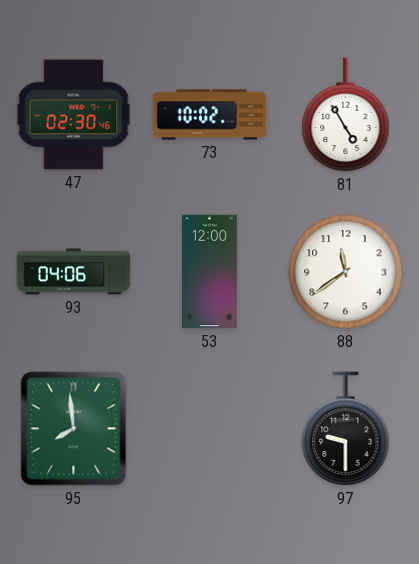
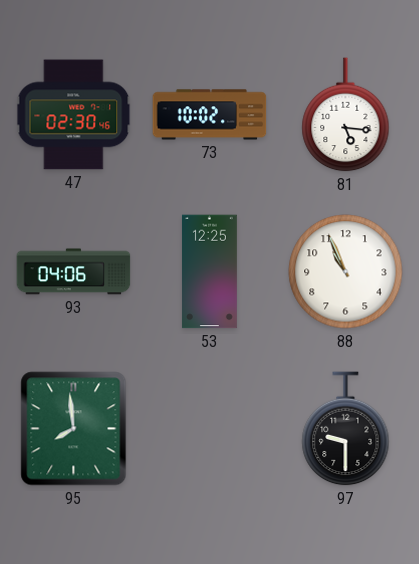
81: 4:55 -> 5:16
53: 12:00 -> 12:25
88: 11:39 -> 10:56
